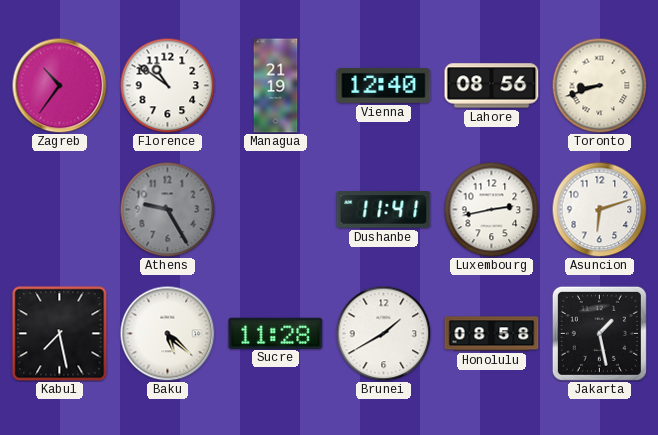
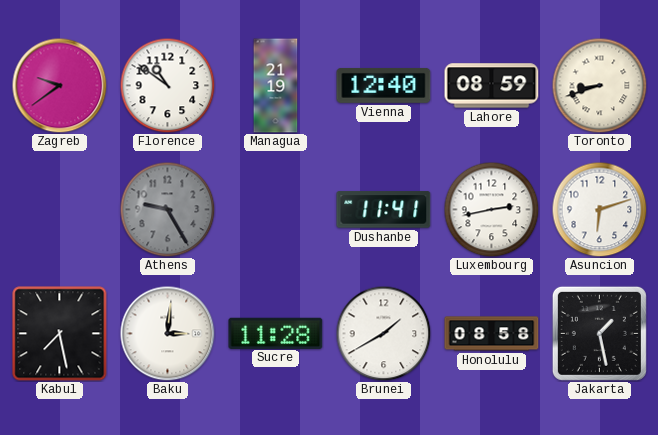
Zagreb: 10:36 -> 9:39
Lahore: 08:56 -> 08:59
Baku: 5:22 -> 3:01
